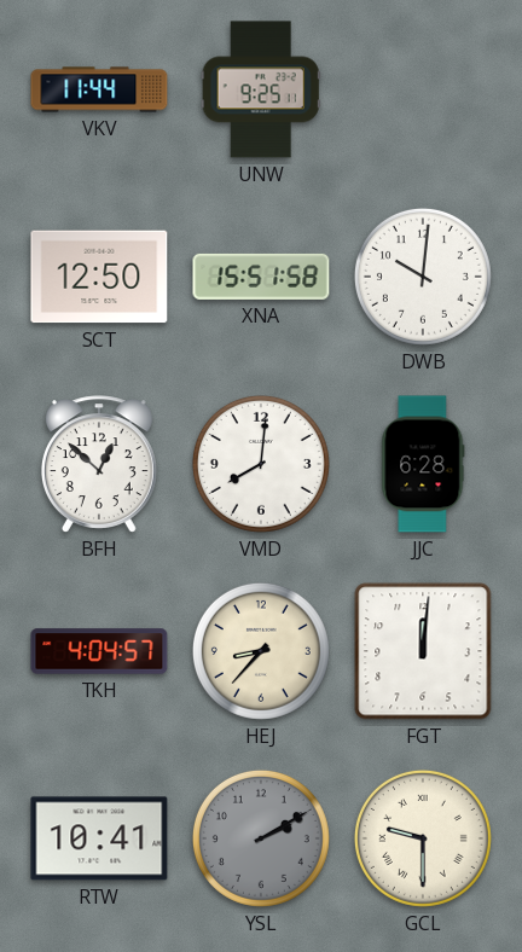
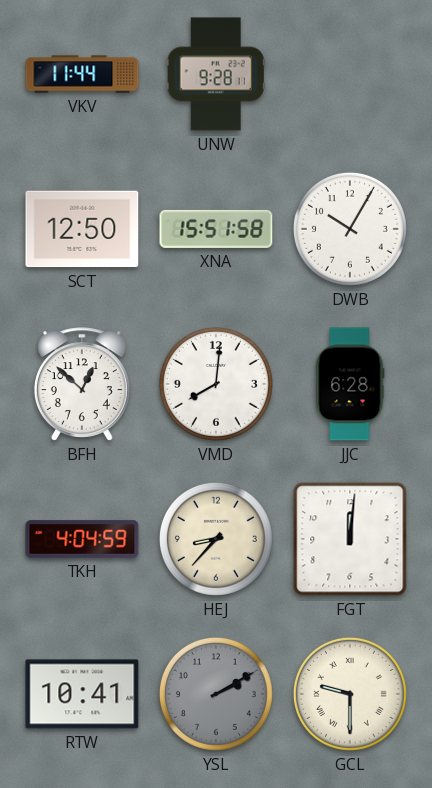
UNW: 9:25 -> 9:28
DWB: 10:01 -> 10:05
TKH: 4:04:57 -> 4:04:59
